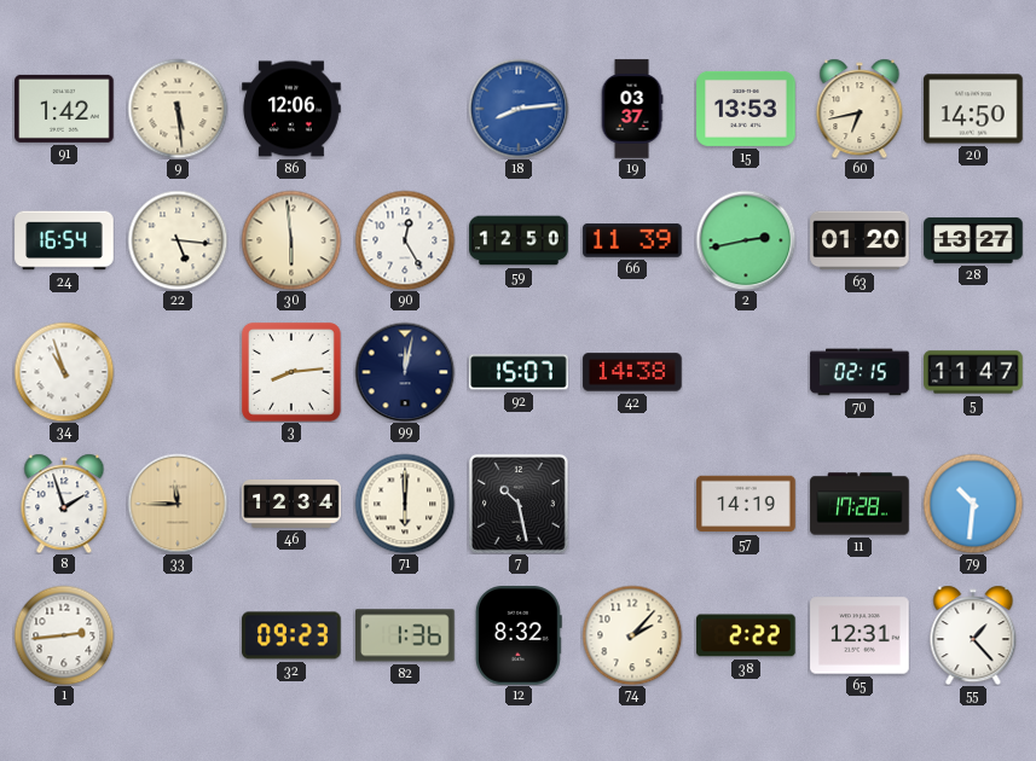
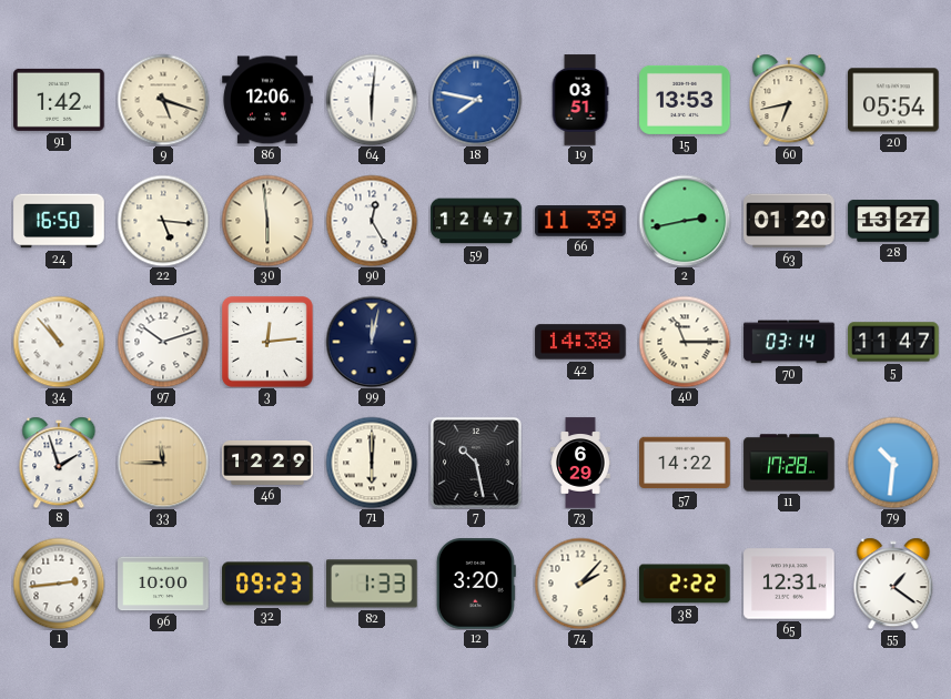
9: 5:29 -> 5:18
64: none -> 6:01
18: 8:14 -> 7:47
19: 03:37 -> 03:51
20: 14:50 -> 05:54
24: 16:54 -> 16:50
59: 12:50 -> 12:47
34: 10:57 -> 10:53
97: none -> 10:12
3: 8:14 -> 12:14
92: 15:07 -> none
40: none -> 11:15
70: 02:15 -> 03:14
46: 12:34 -> 12:29
73: none -> 6:29
57: 14:19 -> 14:22
96: none -> 10:00
82: 1:36 -> 1:33
12: 8:32 -> 3:20
55: 1:23 -> 1:21
